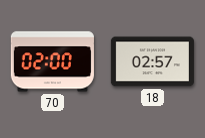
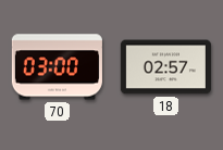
70: 02:00 -> 03:00
